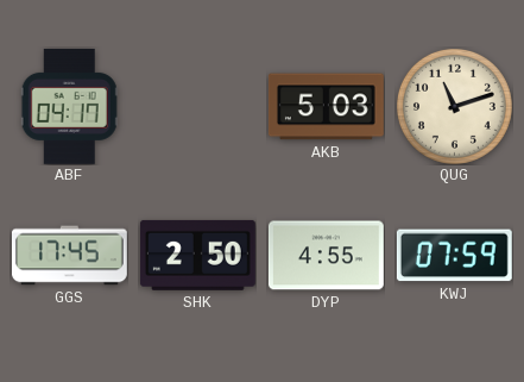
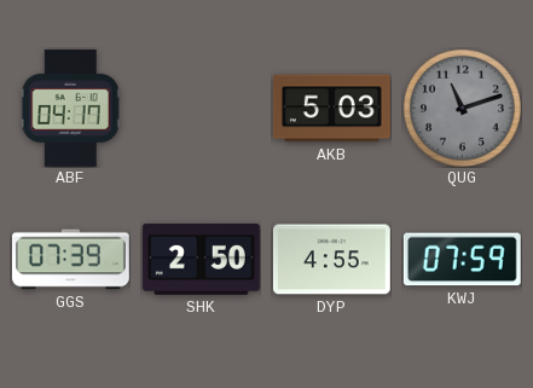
QUG dial: cream -> grey
GGS: 17:45 -> 07:39
